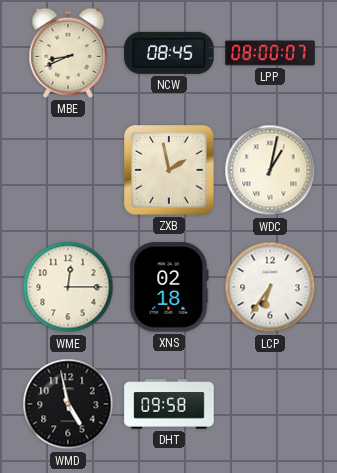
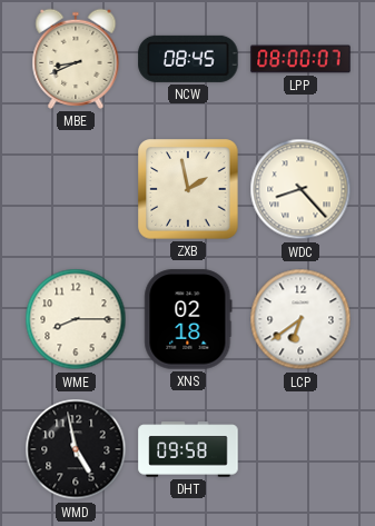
WDC: 1:02 -> 8:23
WME: 12:15 -> 8:15
LCP: 6:36 -> 6:39
